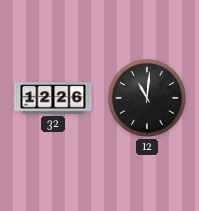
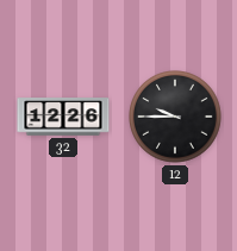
12: 11:01 -> 9:45
